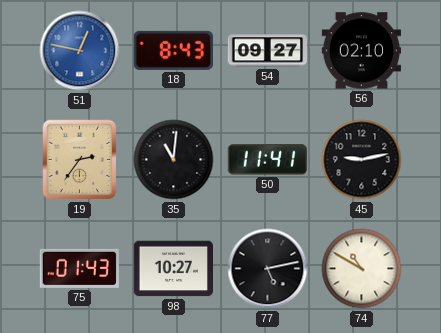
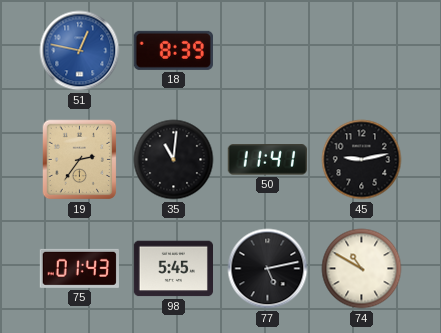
18: 8:43 -> 8:39
54: 09:27 -> none
56: 02:10 -> none
98: 10:27 -> 5:45
